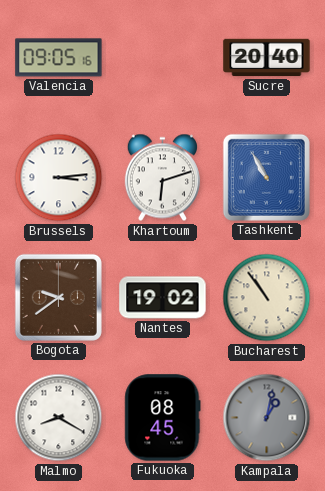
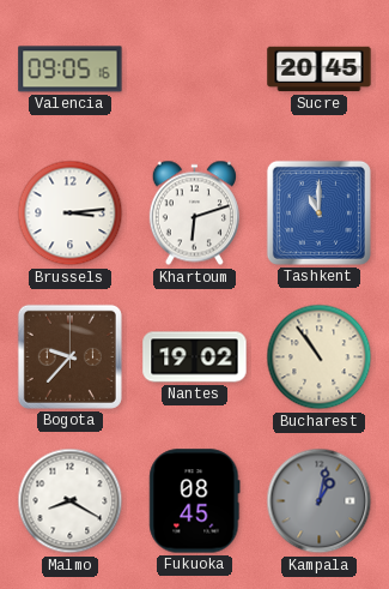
Sucre: 20:40 -> 20:45
Tashkent: 10:55 -> 11:00
Bogota: 9:39 -> 9:37
